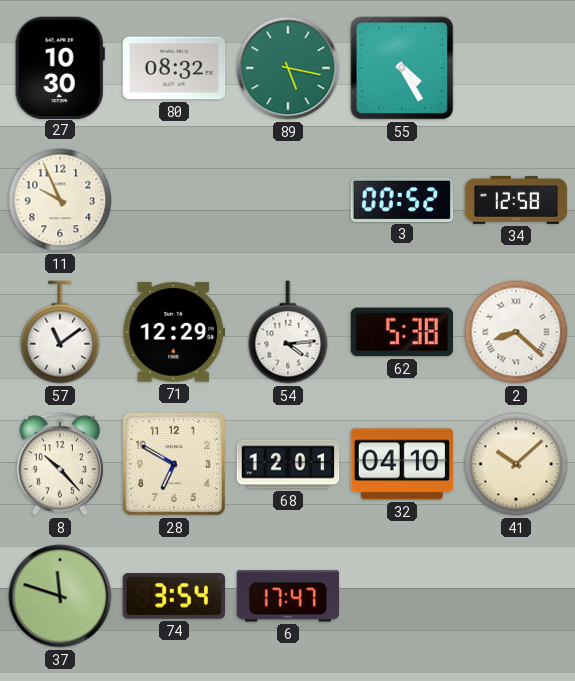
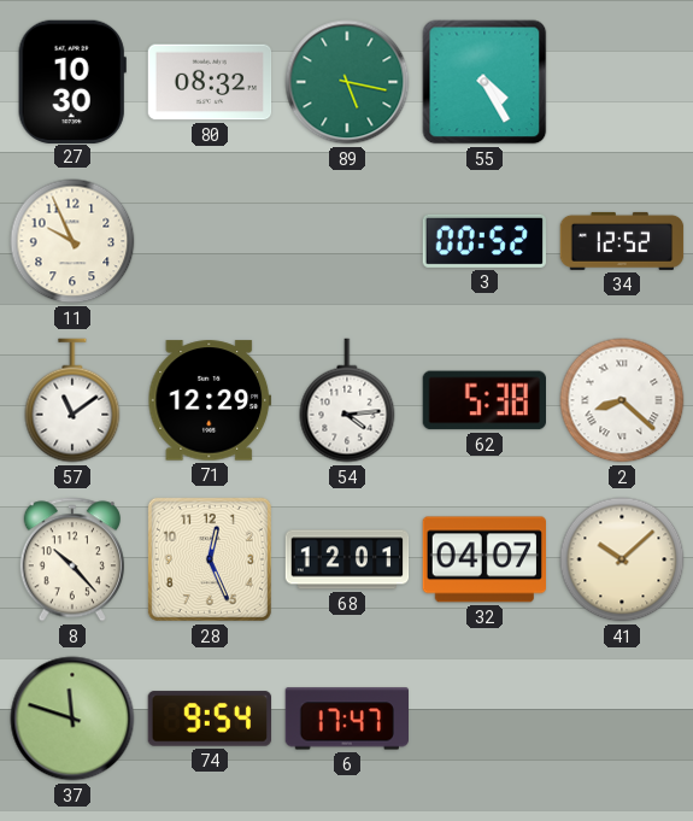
34: 12:58 -> 12:52
28: 6:50 -> 12:26
32: 04:10 -> 04:07
74: 3:54 -> 9:54
